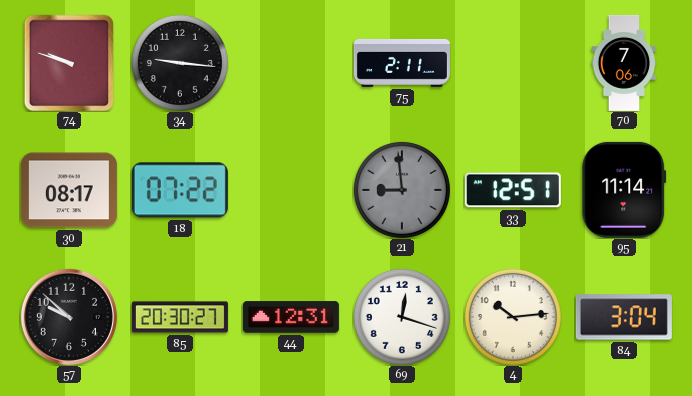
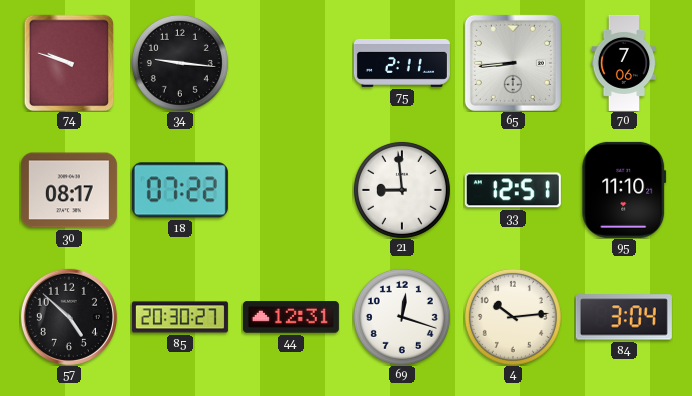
65: none -> 8:44
21 dial: grey -> white
95: 11:14 -> 11:10
57: 9:52 -> 4:52
